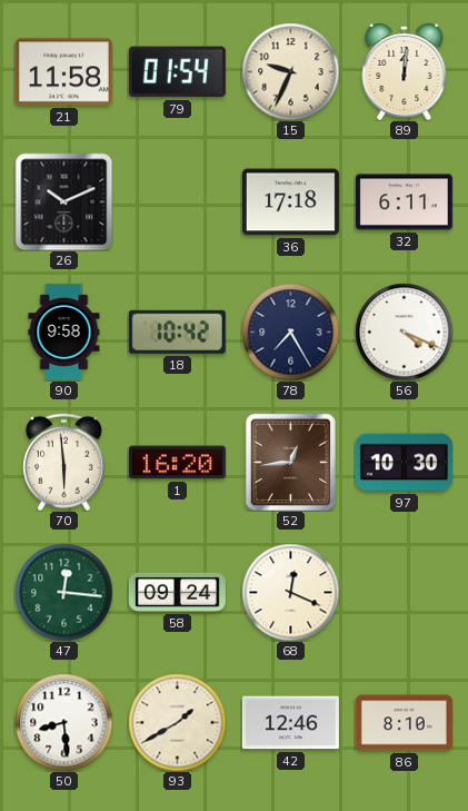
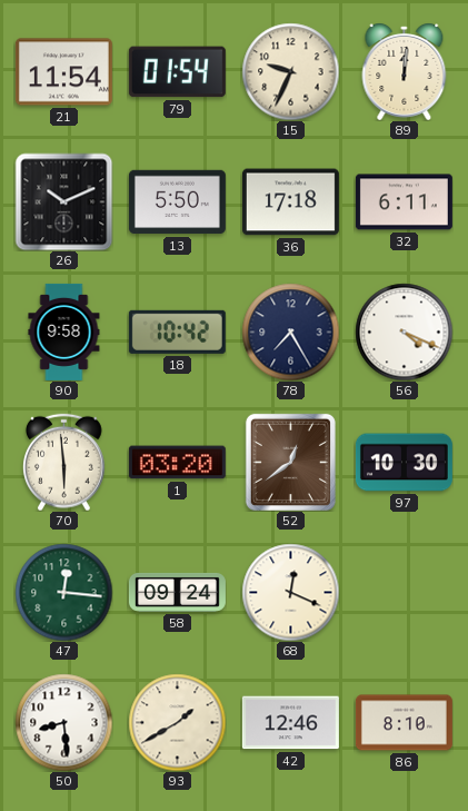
21: 11:58 -> 11:54
13: none -> 5:50
1: 16:20 -> 03:20
52: 12:44 -> 12:39
